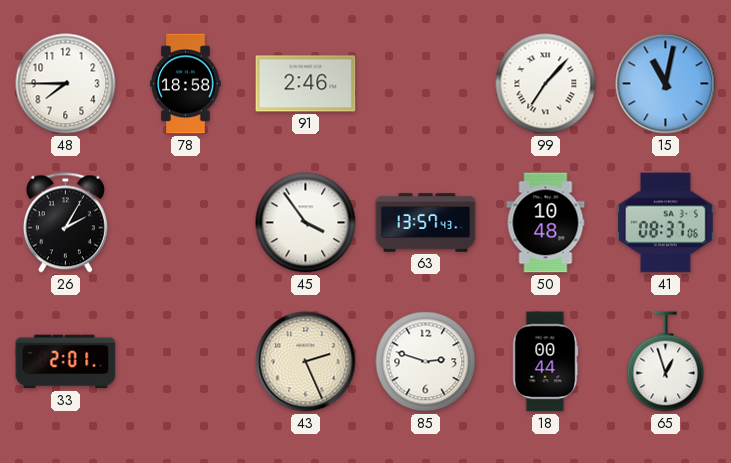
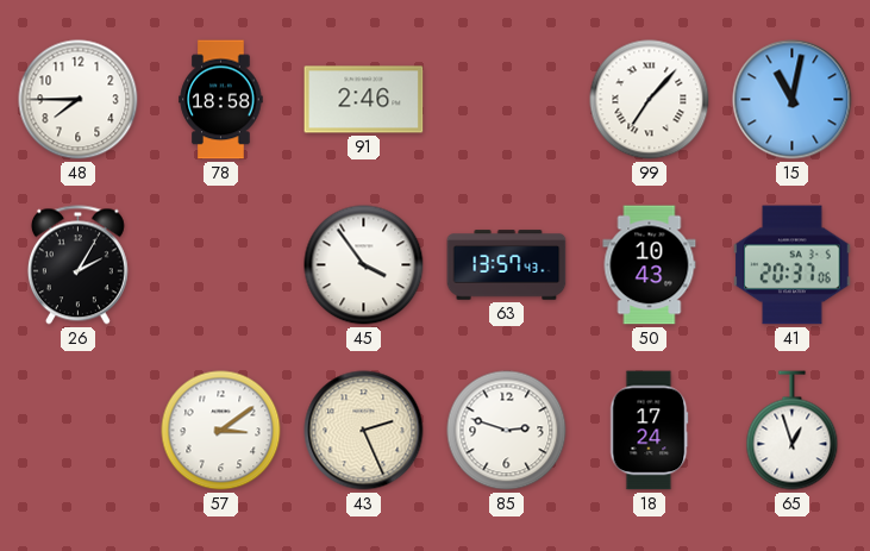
50: 10:48 -> 10:43
41: 08:37 -> 20:37
33: 2:01 -> none
57: none -> 3:09
18: 00:44 -> 17:24
